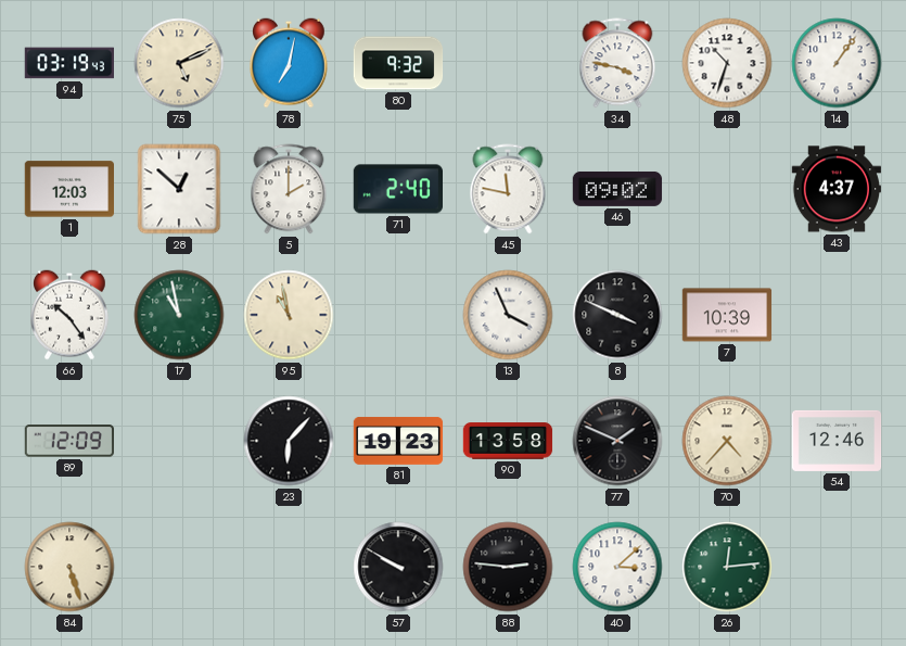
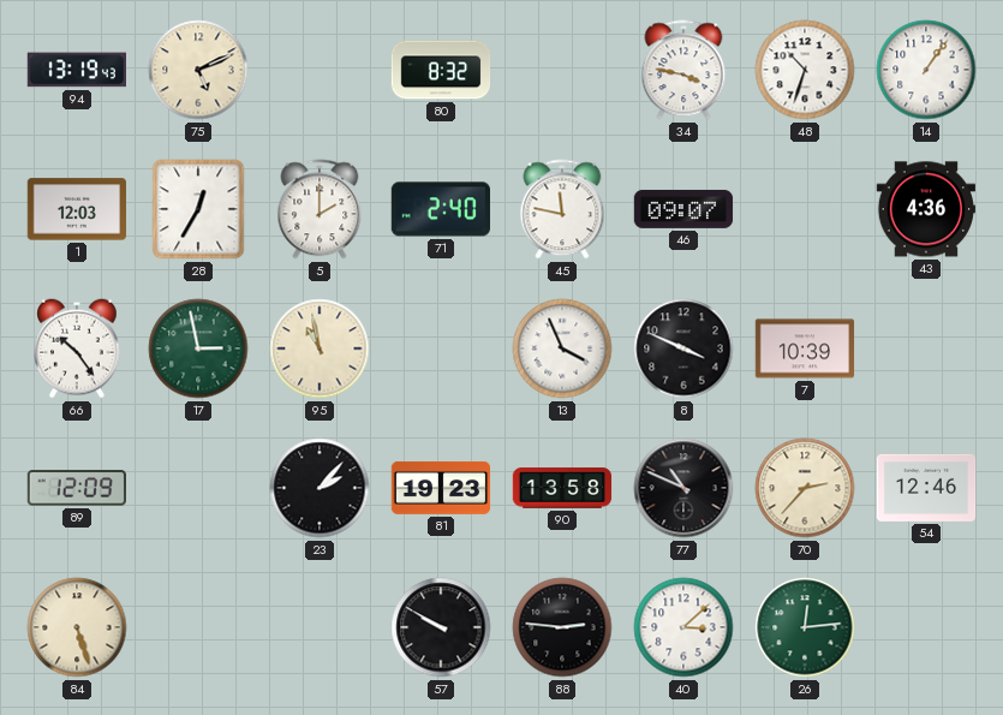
94: 03:19 -> 13:19
78: 7:02 -> none
80: 9:32 -> 8:32
28: 12:52 -> 12:35
46: 09:02 -> 09:07
43: 4:37 -> 4:36
17: 10:58 -> 2:58
23: 6:07 -> 2:07
77: 1:49 -> 10:49
70: 4:37 -> 2:37
